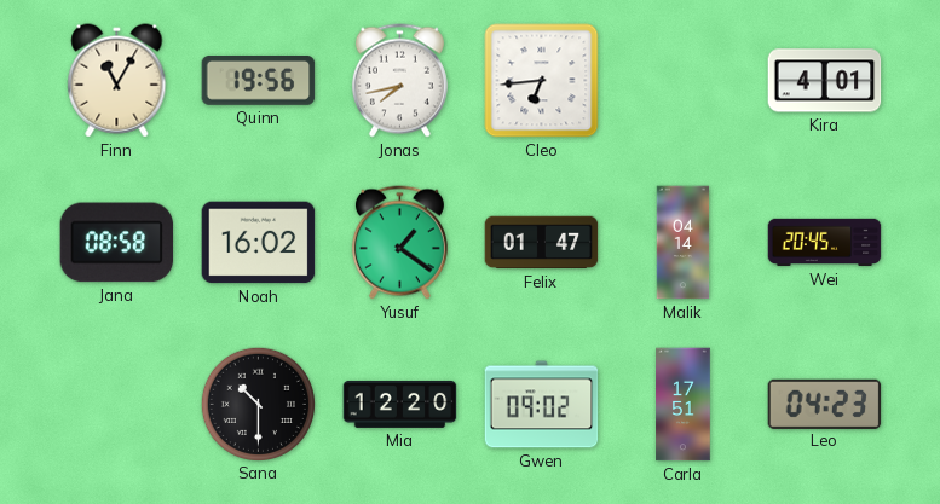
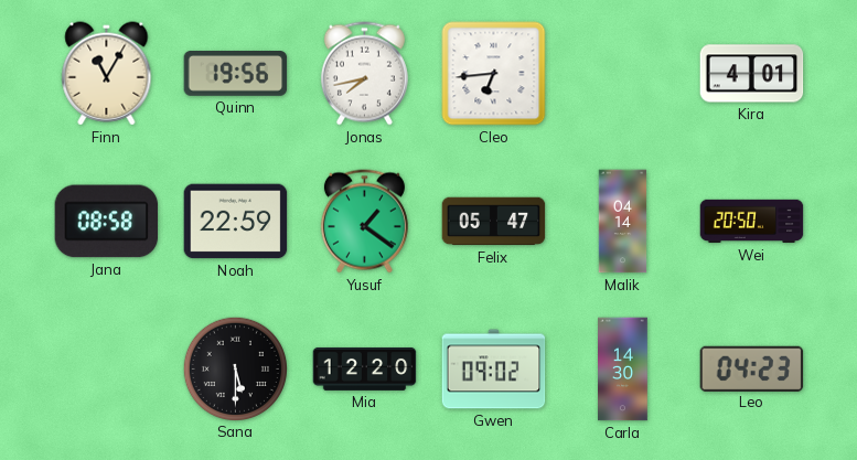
Noah: 16:02 -> 22:59
Felix: 01:47 -> 05:47
Wei: 20:45 -> 20:50
Sana: 10:30 -> 5:30
Carla: 17:51 -> 14:30
